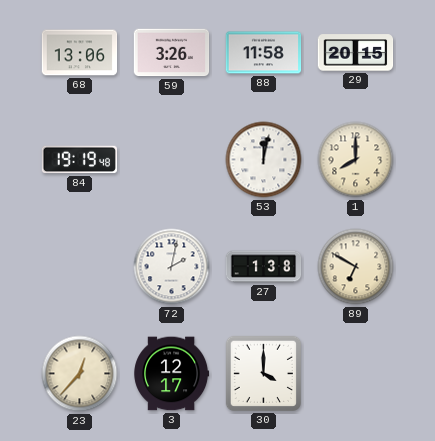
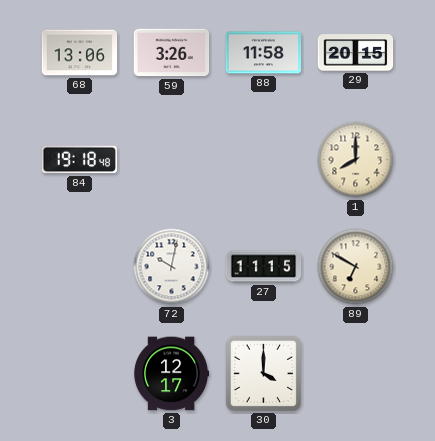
84: 19:19 -> 19:18
53: 12:02 -> none
72: 2:02 -> 10:02
27: 1:38 -> 11:15
23: 12:37 -> none
